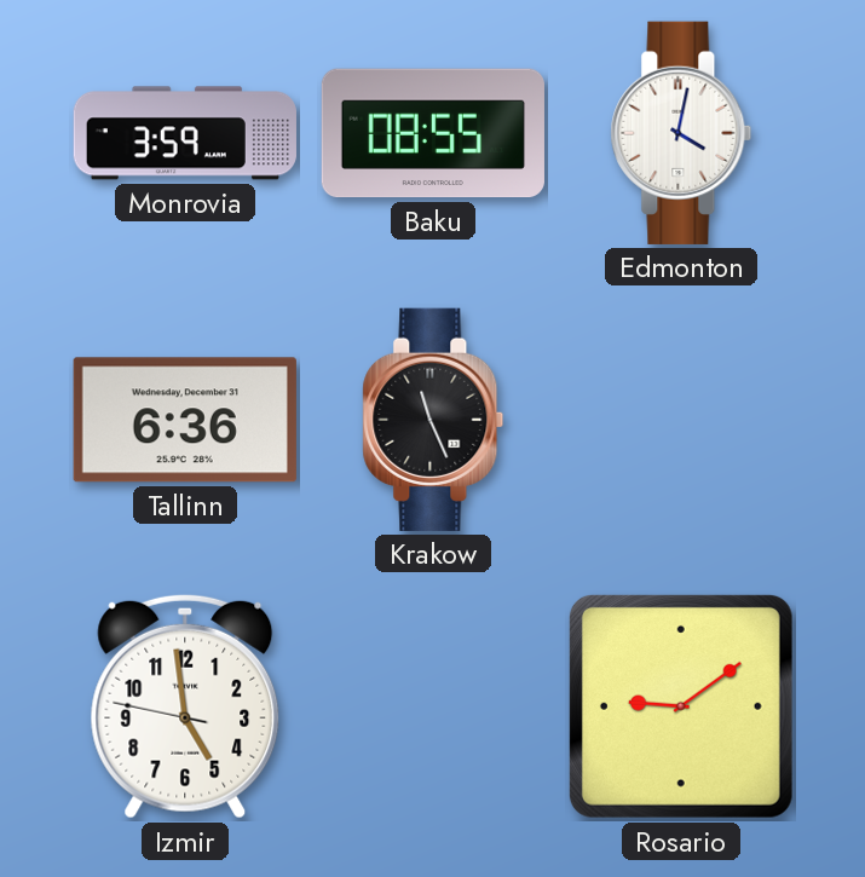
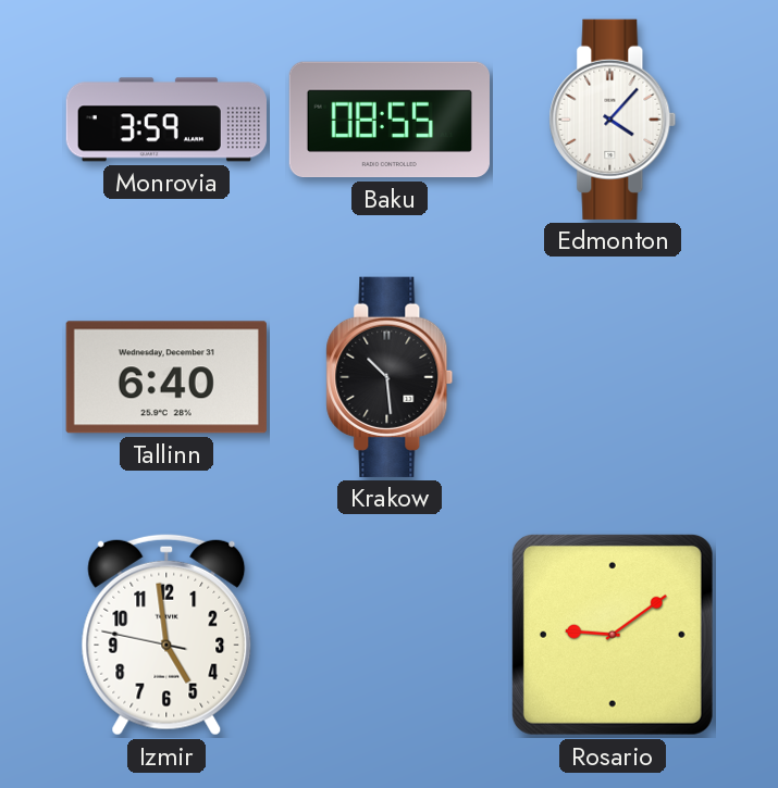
Edmonton: 4:02 -> 4:07
Tallinn: 6:36 -> 6:40
Krakow: 11:26 -> 10:29
